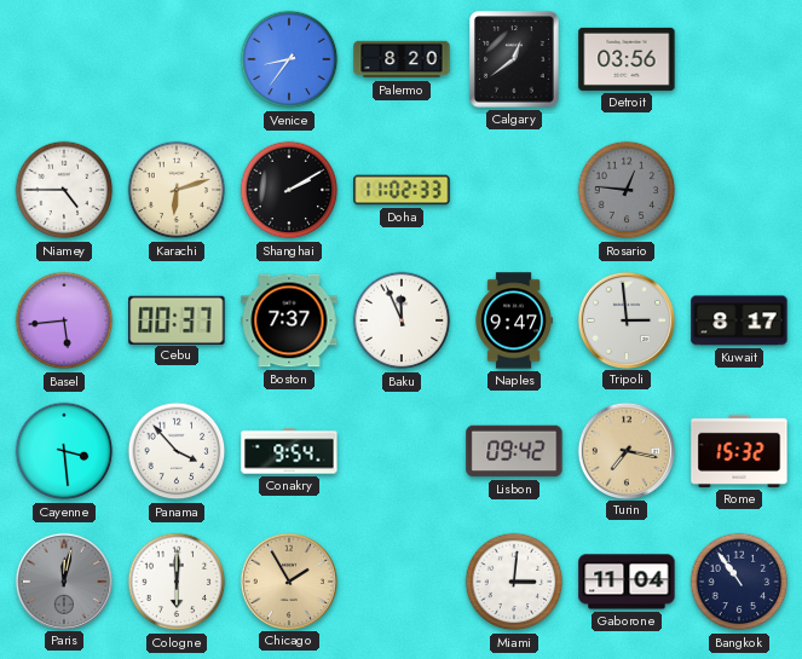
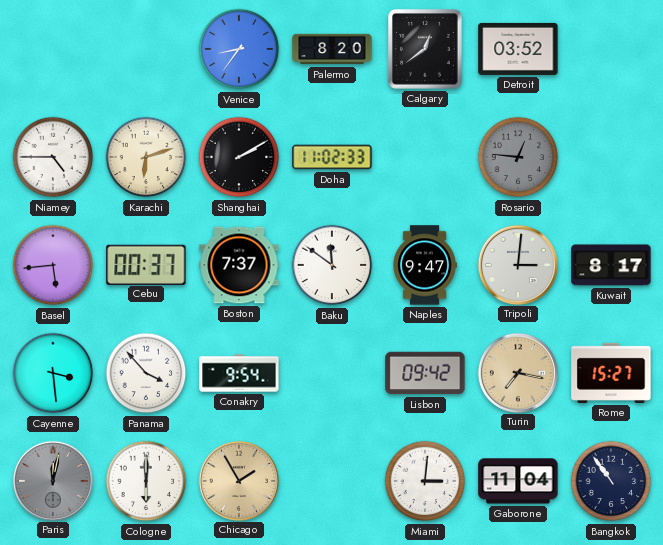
Detroit: 03:56 -> 03:52
Baku: 11:56 -> 11:51
Tripoli: 2:59 -> 3:01
Rome: 15:32 -> 15:27
